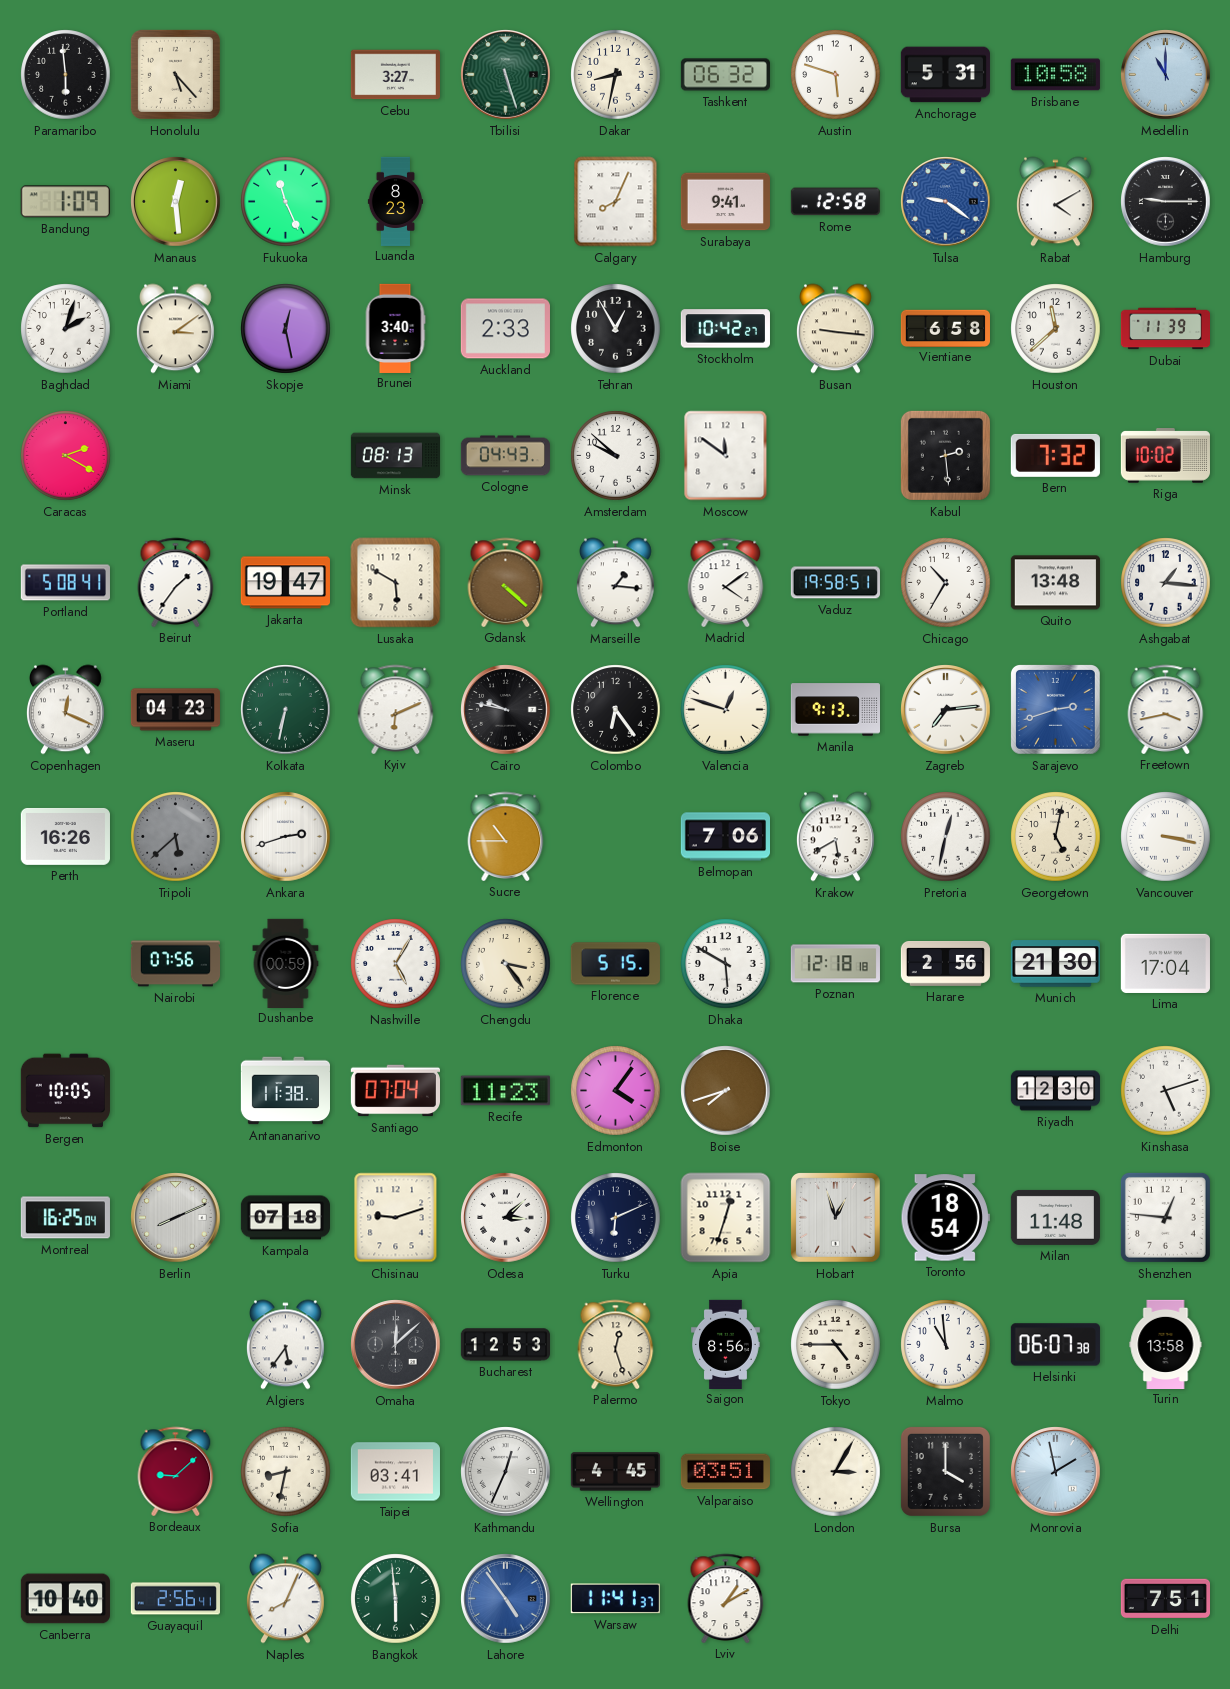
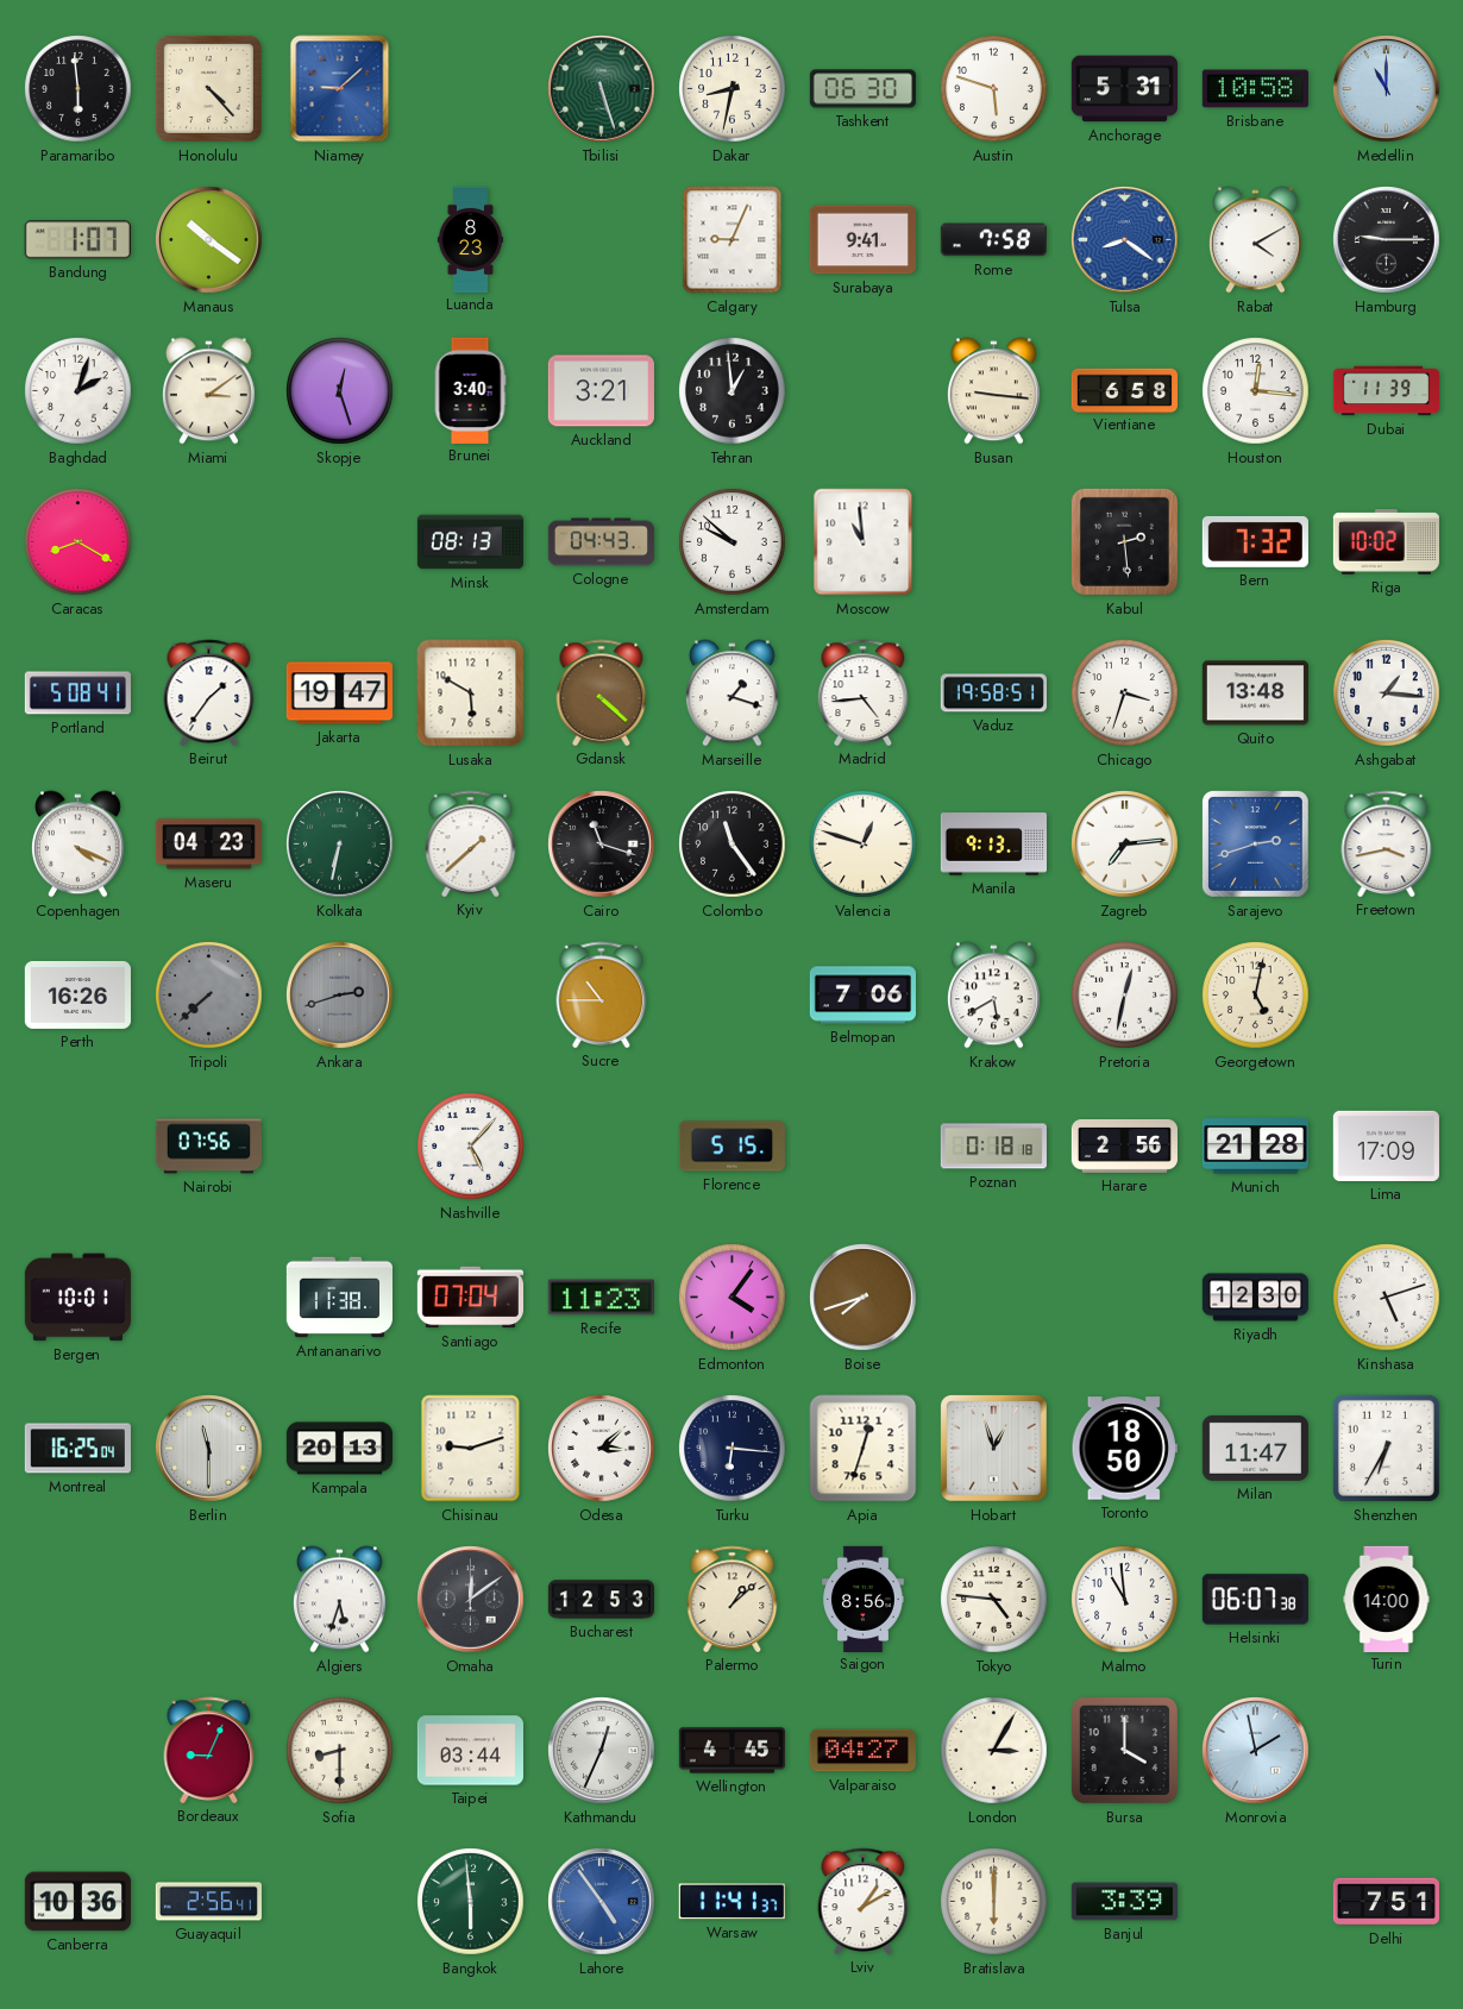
Honolulu: 5:23 -> 4:23
Niamey: none -> 9:08
Cebu: 3:27 -> none
Tashkent: 06:32 -> 06:30
Bandung: 1:09 -> 1:07
Manaus: 12:29 -> 10:21
Fukuoka: 11:26 -> none
Calgary: 8:04 -> 9:04
Rome: 12:58 -> 7:58
Tulsa: 9:21 -> 8:21
Skopje: 12:28 -> 12:27
Auckland: 2:33 -> 3:21
Tehran: 12:55 -> 12:59
Stockholm: 10:42 -> none
Houston: 11:38 -> 12:16
Caracas: 2:20 -> 8:20
Moscow: 11:51 -> 10:59
Marseille: 1:16 -> 1:18
Madrid: 4:09 -> 4:44
Chicago: 10:35 -> 3:33
Copenhagen: 12:19 -> 4:19
Kyiv: 6:11 -> 1:38
Cairo: 9:47 -> 11:18
Colombo: 6:24 -> 11:24
Tripoli: 5:38 -> 7:38
Ankara dial: white -> grey
Vancouver: 3:17 -> none
Dushanbe: 00:59 -> none
Nashville: 5:05 -> 5:07
Chengdu: 3:24 -> none
Dhaka: 5:50 -> none
Poznan: 12:18 -> 0:18
Munich: 21:30 -> 21:28
Lima: 17:04 -> 17:09
Bergen: 10:05 -> 10:01
Berlin: 8:11 -> 11:30
Kampala: 07:18 -> 20:13
Turku: 6:11 -> 6:16
Toronto: 18:54 -> 18:50
Milan: 11:48 -> 11:47
Shenzhen: 12:46 -> 6:35
Algiers: 5:36 -> 5:33
Omaha: 12:08 -> 12:09
Palermo: 12:27 -> 1:08
Tokyo: 4:45 -> 4:46
Turin: 13:58 -> 14:00
Bordeaux: 9:08 -> 9:04
Sofia: 8:32 -> 8:30
Taipei: 03:41 -> 03:44
Valparaiso: 03:51 -> 04:27
Canberra: 10:40 -> 10:36
Naples: 8:04 -> none
Bratislava: none -> 6:00
Banjul: none -> 3:39
